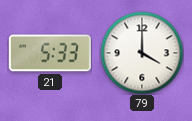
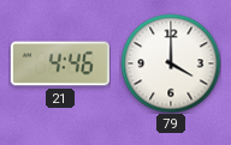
21: 5:33 -> 4:46
